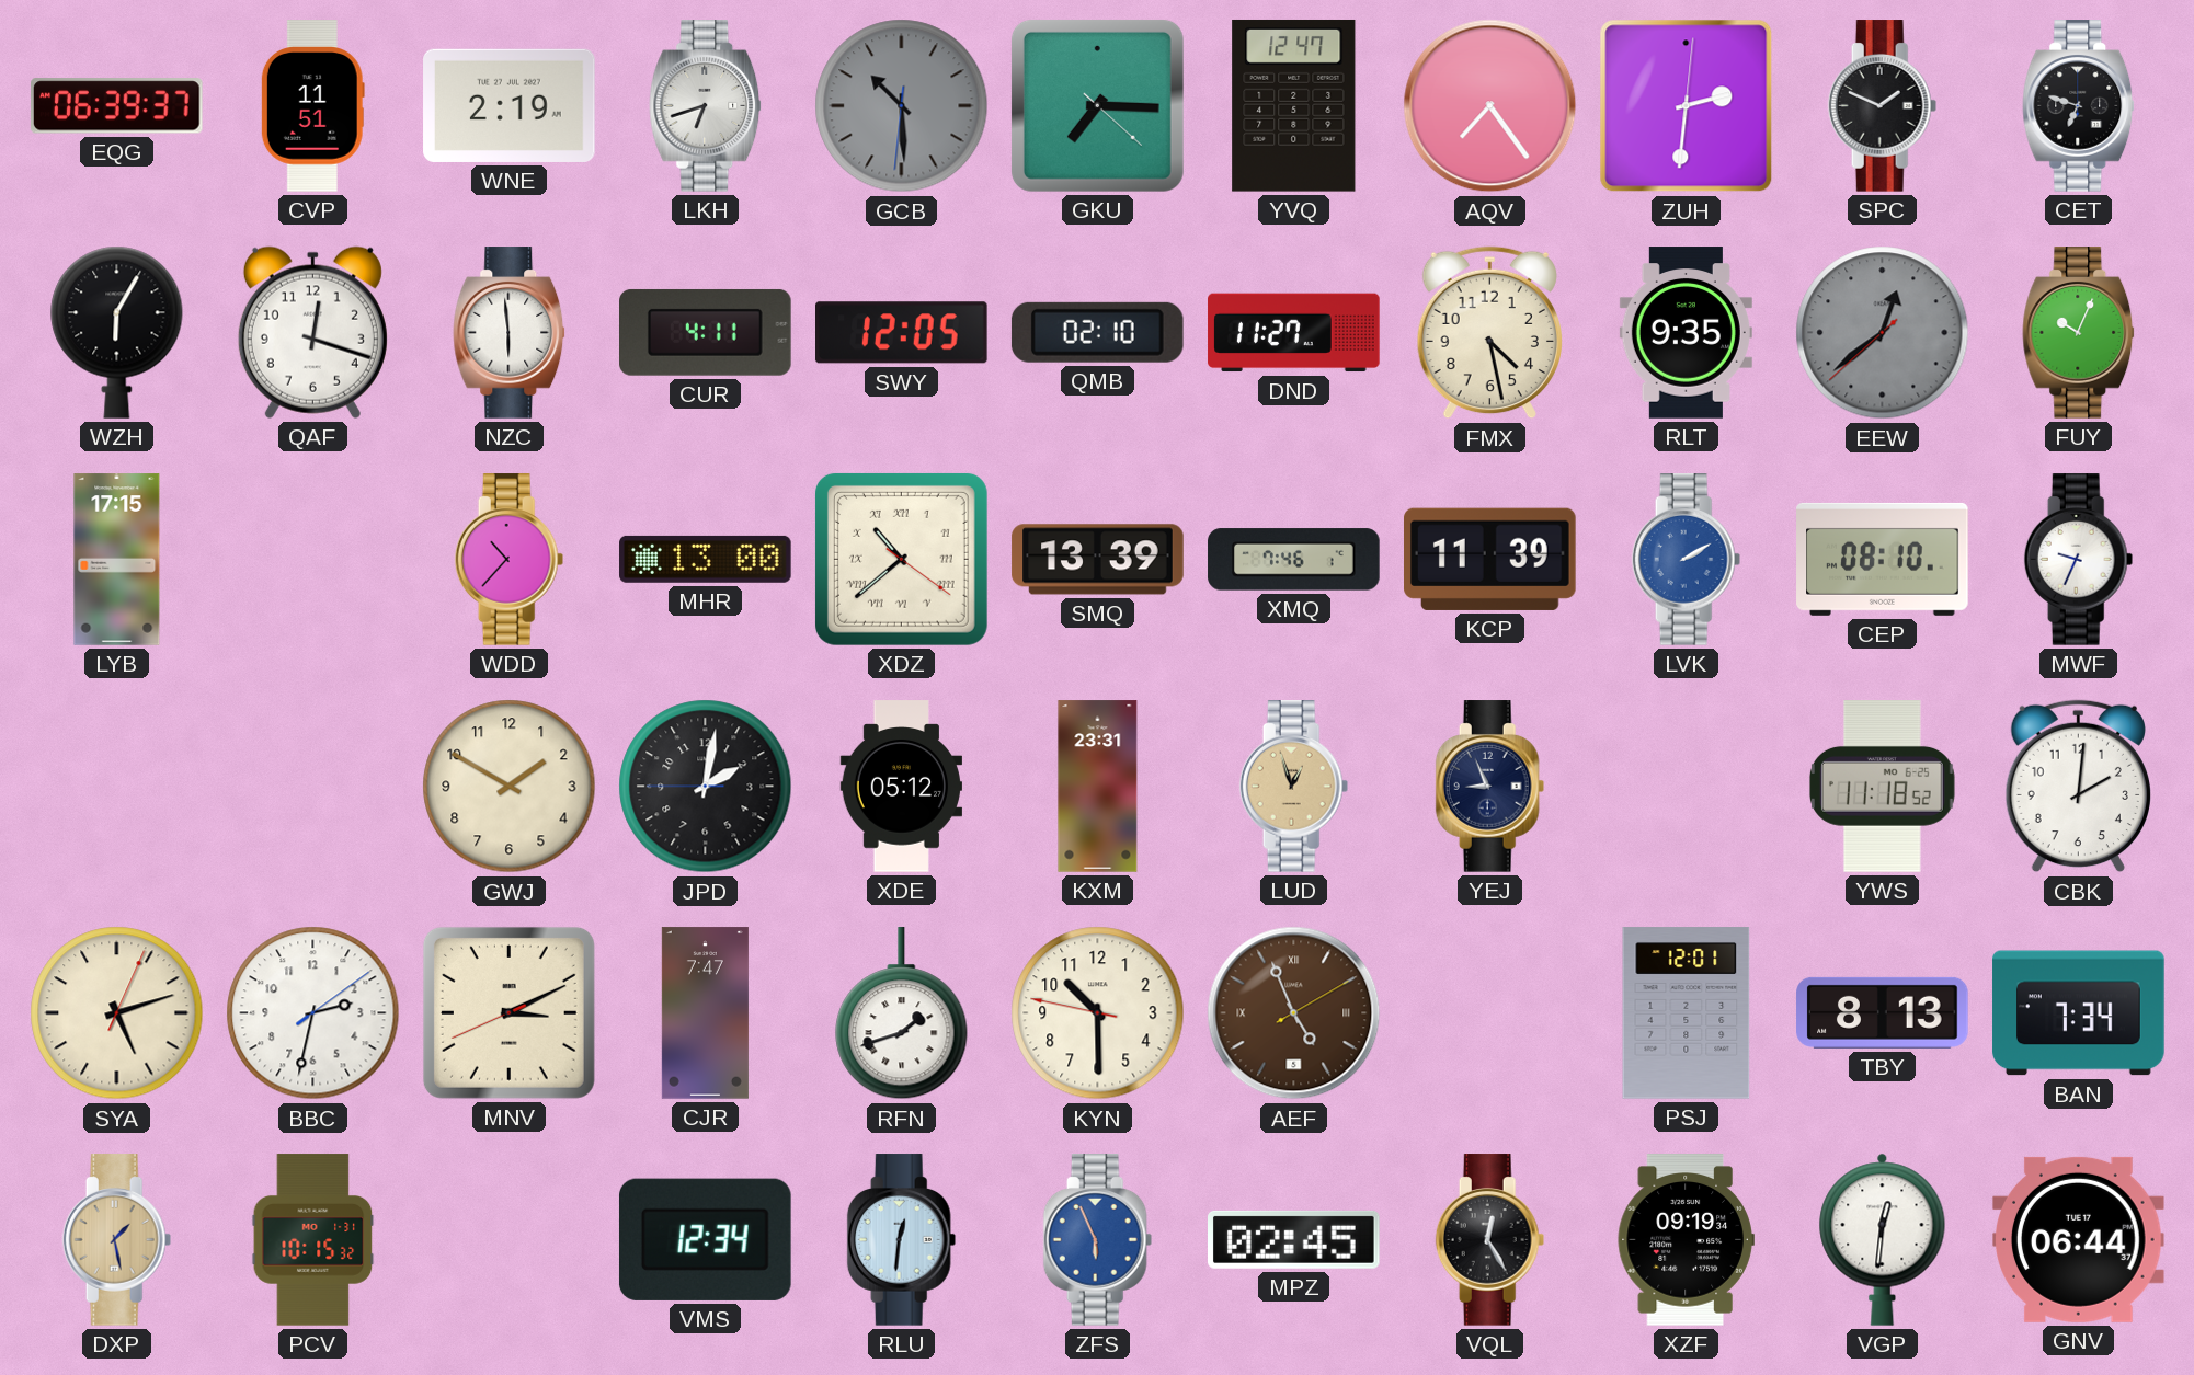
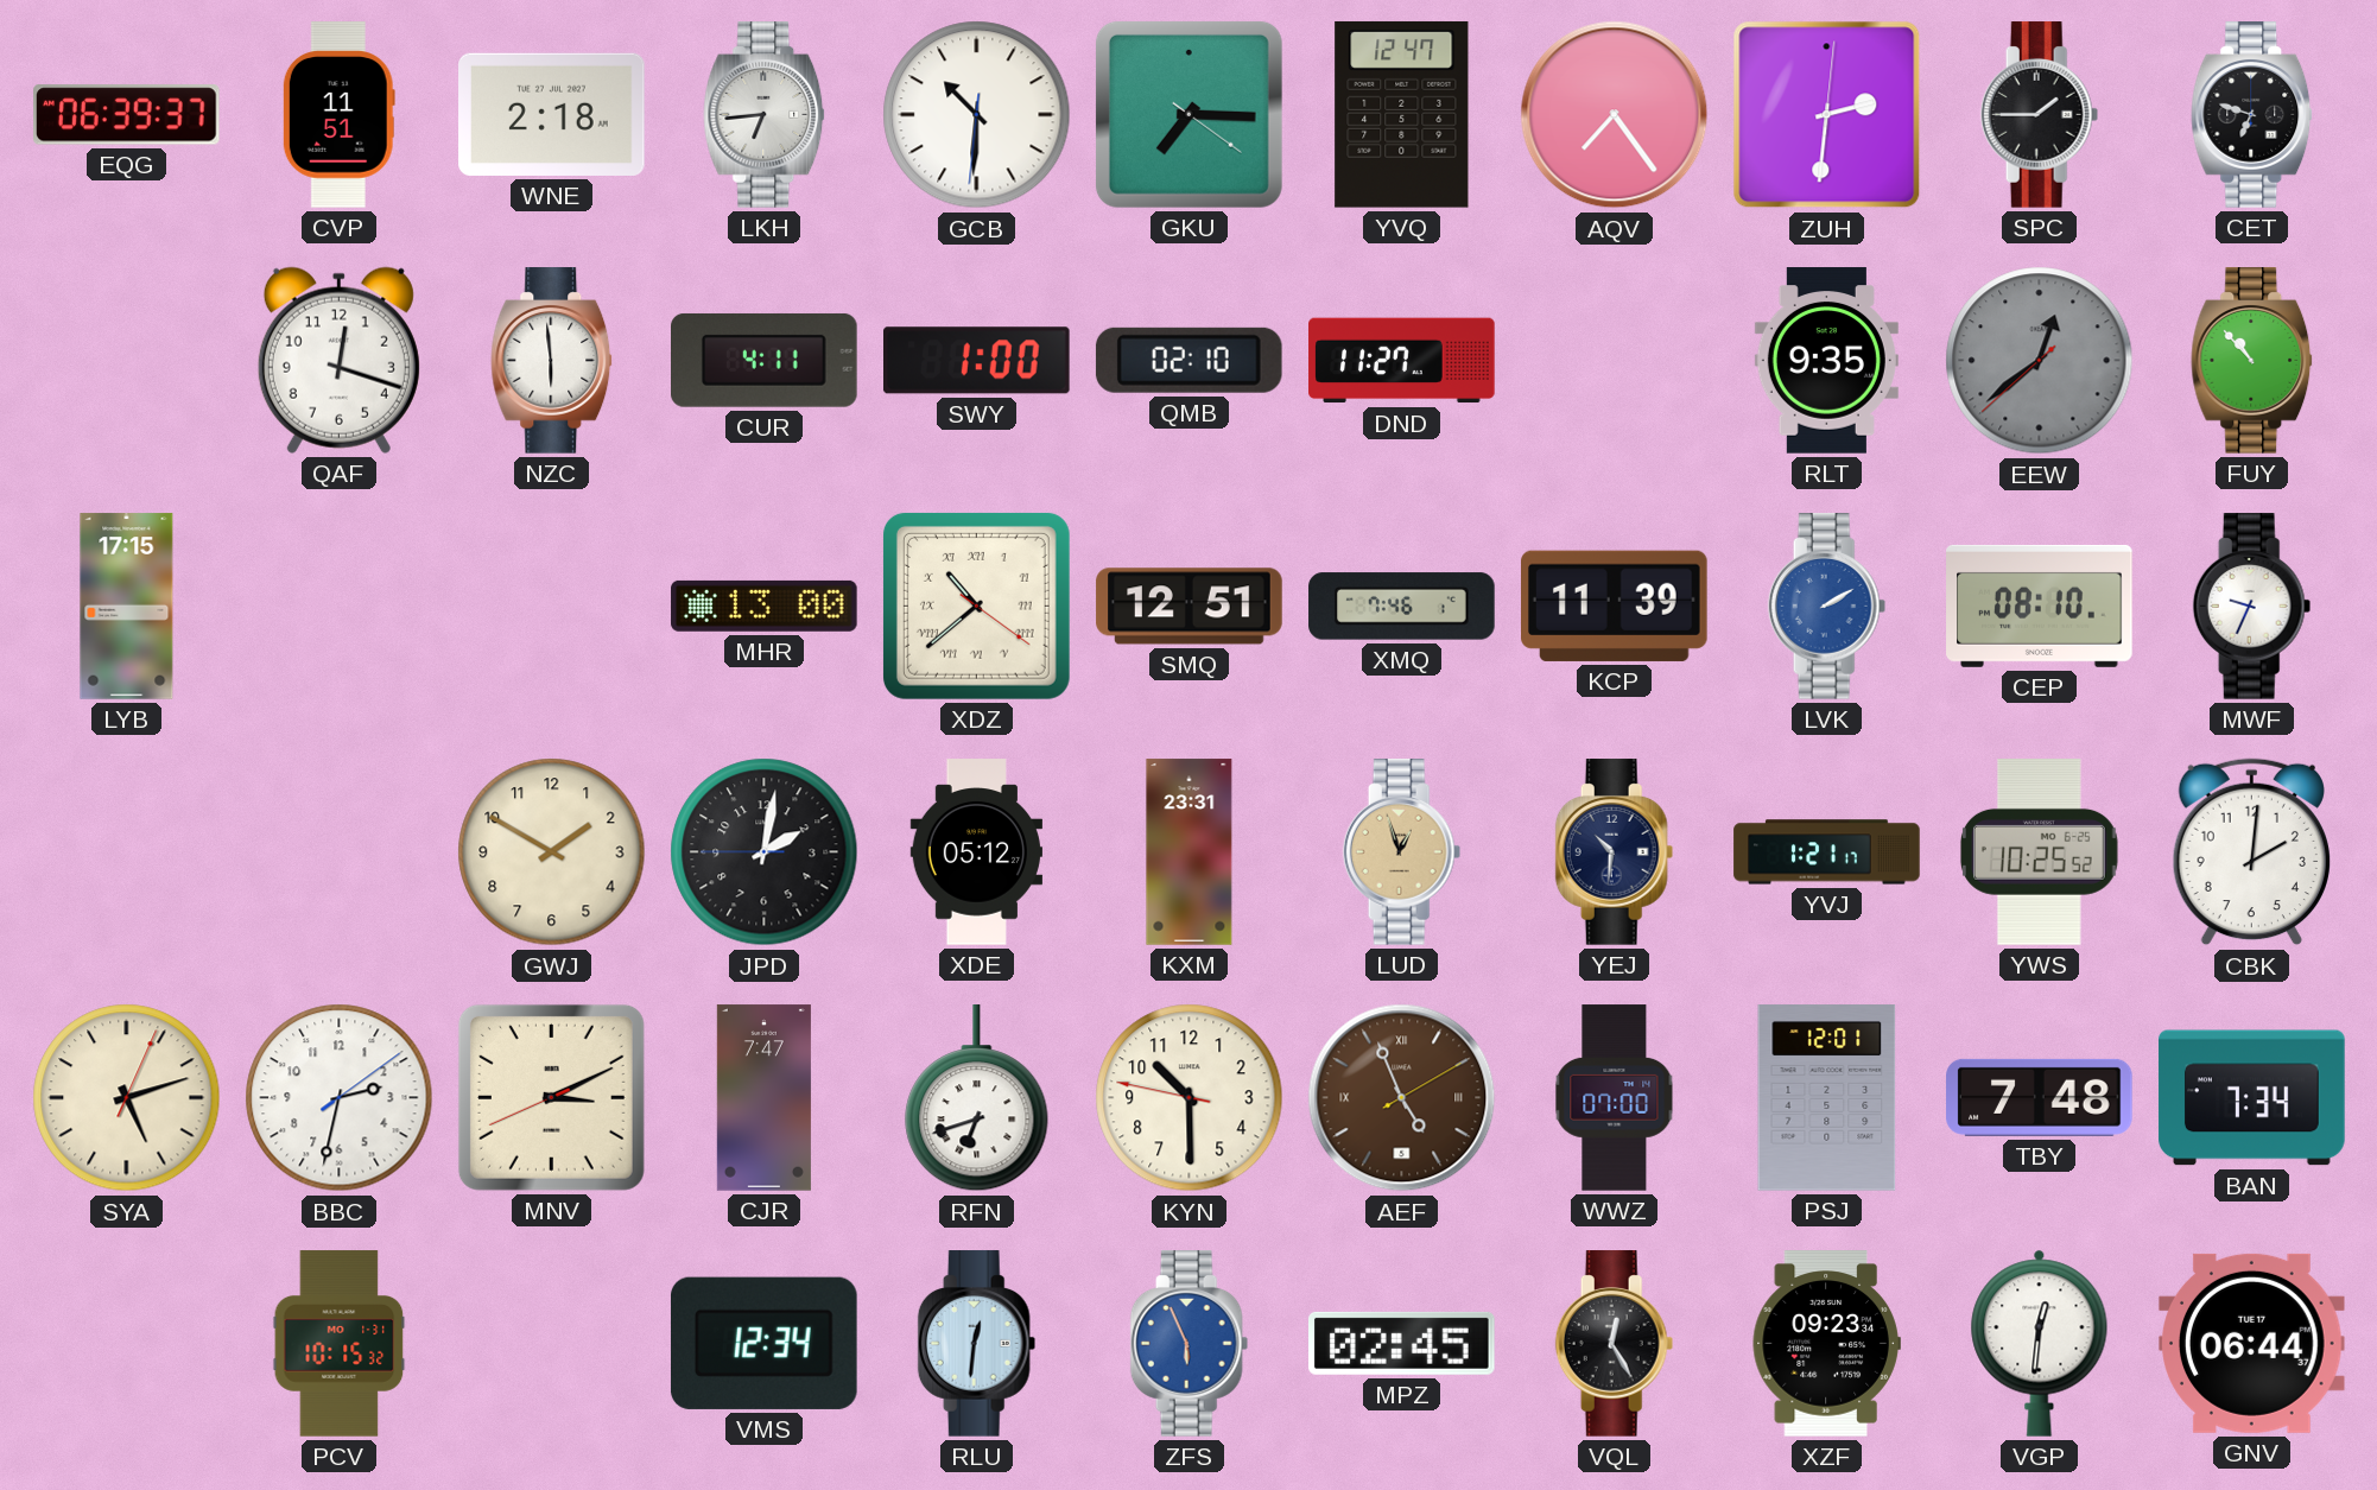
WNE: 2:19 -> 2:18
LKH: 6:42 -> 6:44
GCB: 10:29 -> 10:30
GCB dial: grey -> white
GKU: 7:15:22 -> 7:15:21
SPC: 1:49 -> 1:45
WZH: 6:05 -> none
SWY: 12:05 -> 1:00
FMX: 4:28 -> none
FUY: 10:04 -> 10:53
WDD: 10:37 -> none
SMQ: 13:39 -> 12:51
YEJ: 8:56 -> 10:31
YVJ: none -> 1:21
YWS: 11:18 -> 10:25
RFN: 1:42 -> 6:42
WWZ: none -> 07:00
TBY: 8:13 -> 7:48
DXP: 1:28 -> none
XZF: 09:19 -> 09:23
